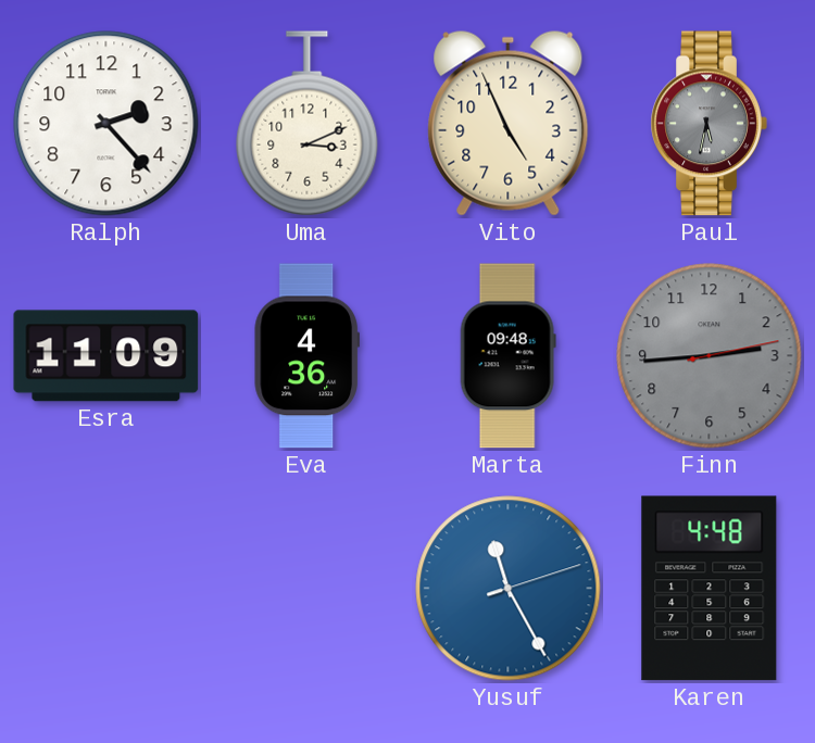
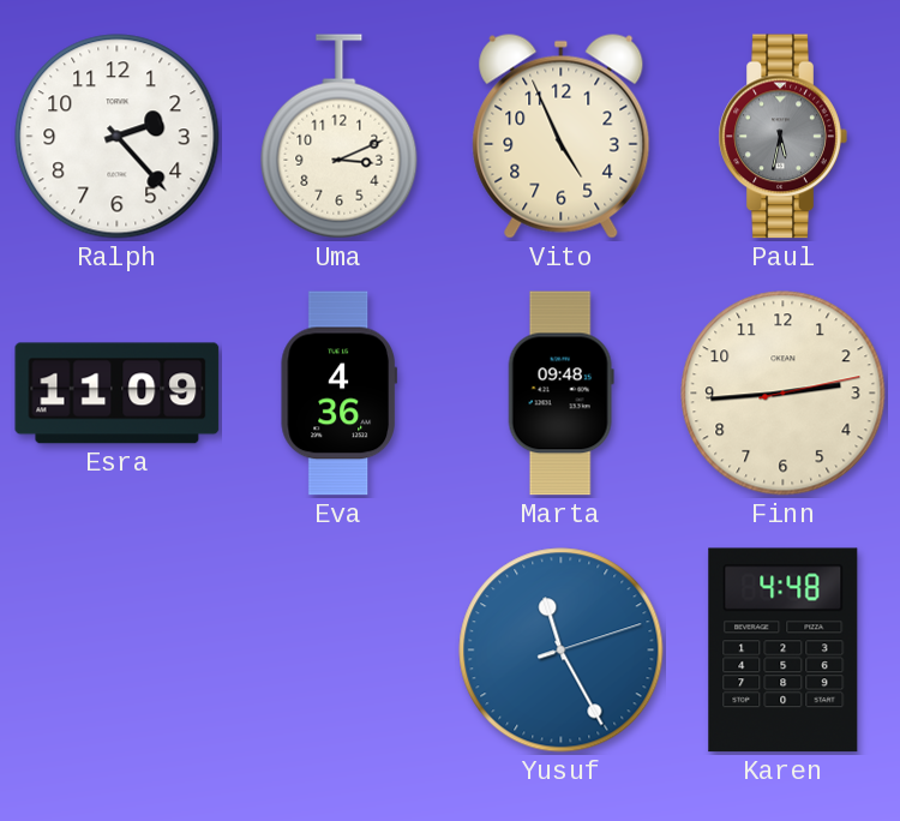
Finn dial: grey -> cream
